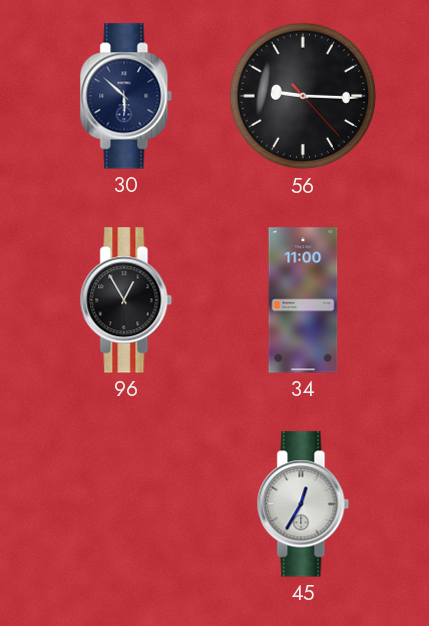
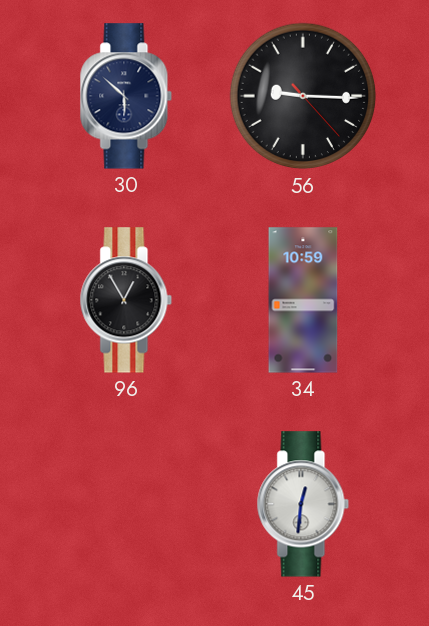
34: 11:00 -> 10:59
45: 12:35 -> 12:31
